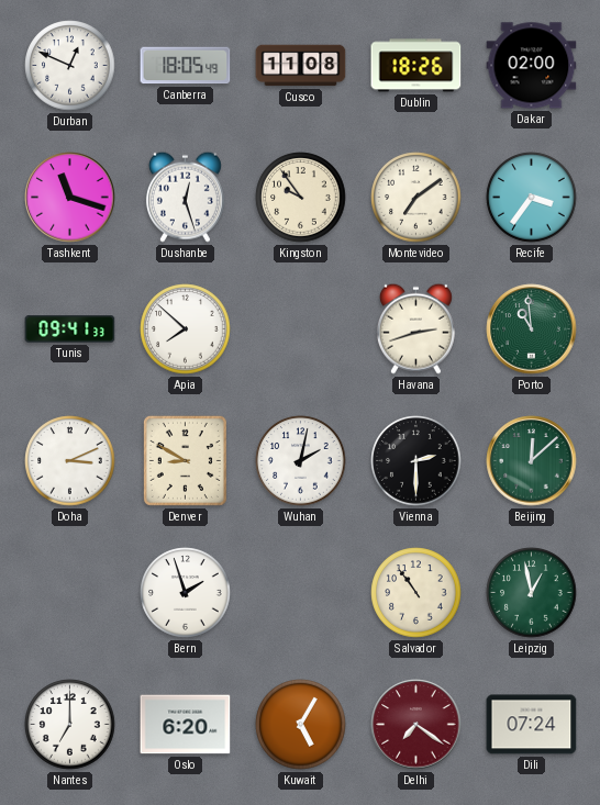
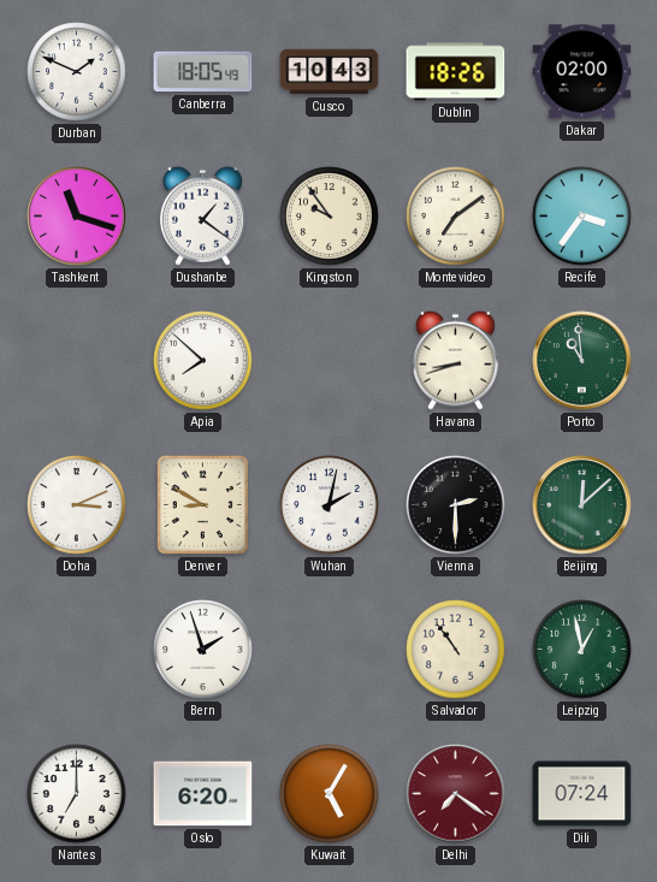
Durban: 12:49 -> 1:49
Cusco: 11:08 -> 10:43
Dushanbe: 12:27 -> 1:21
Tunis: 09:41 -> none
Havana: 2:42 -> 8:42
